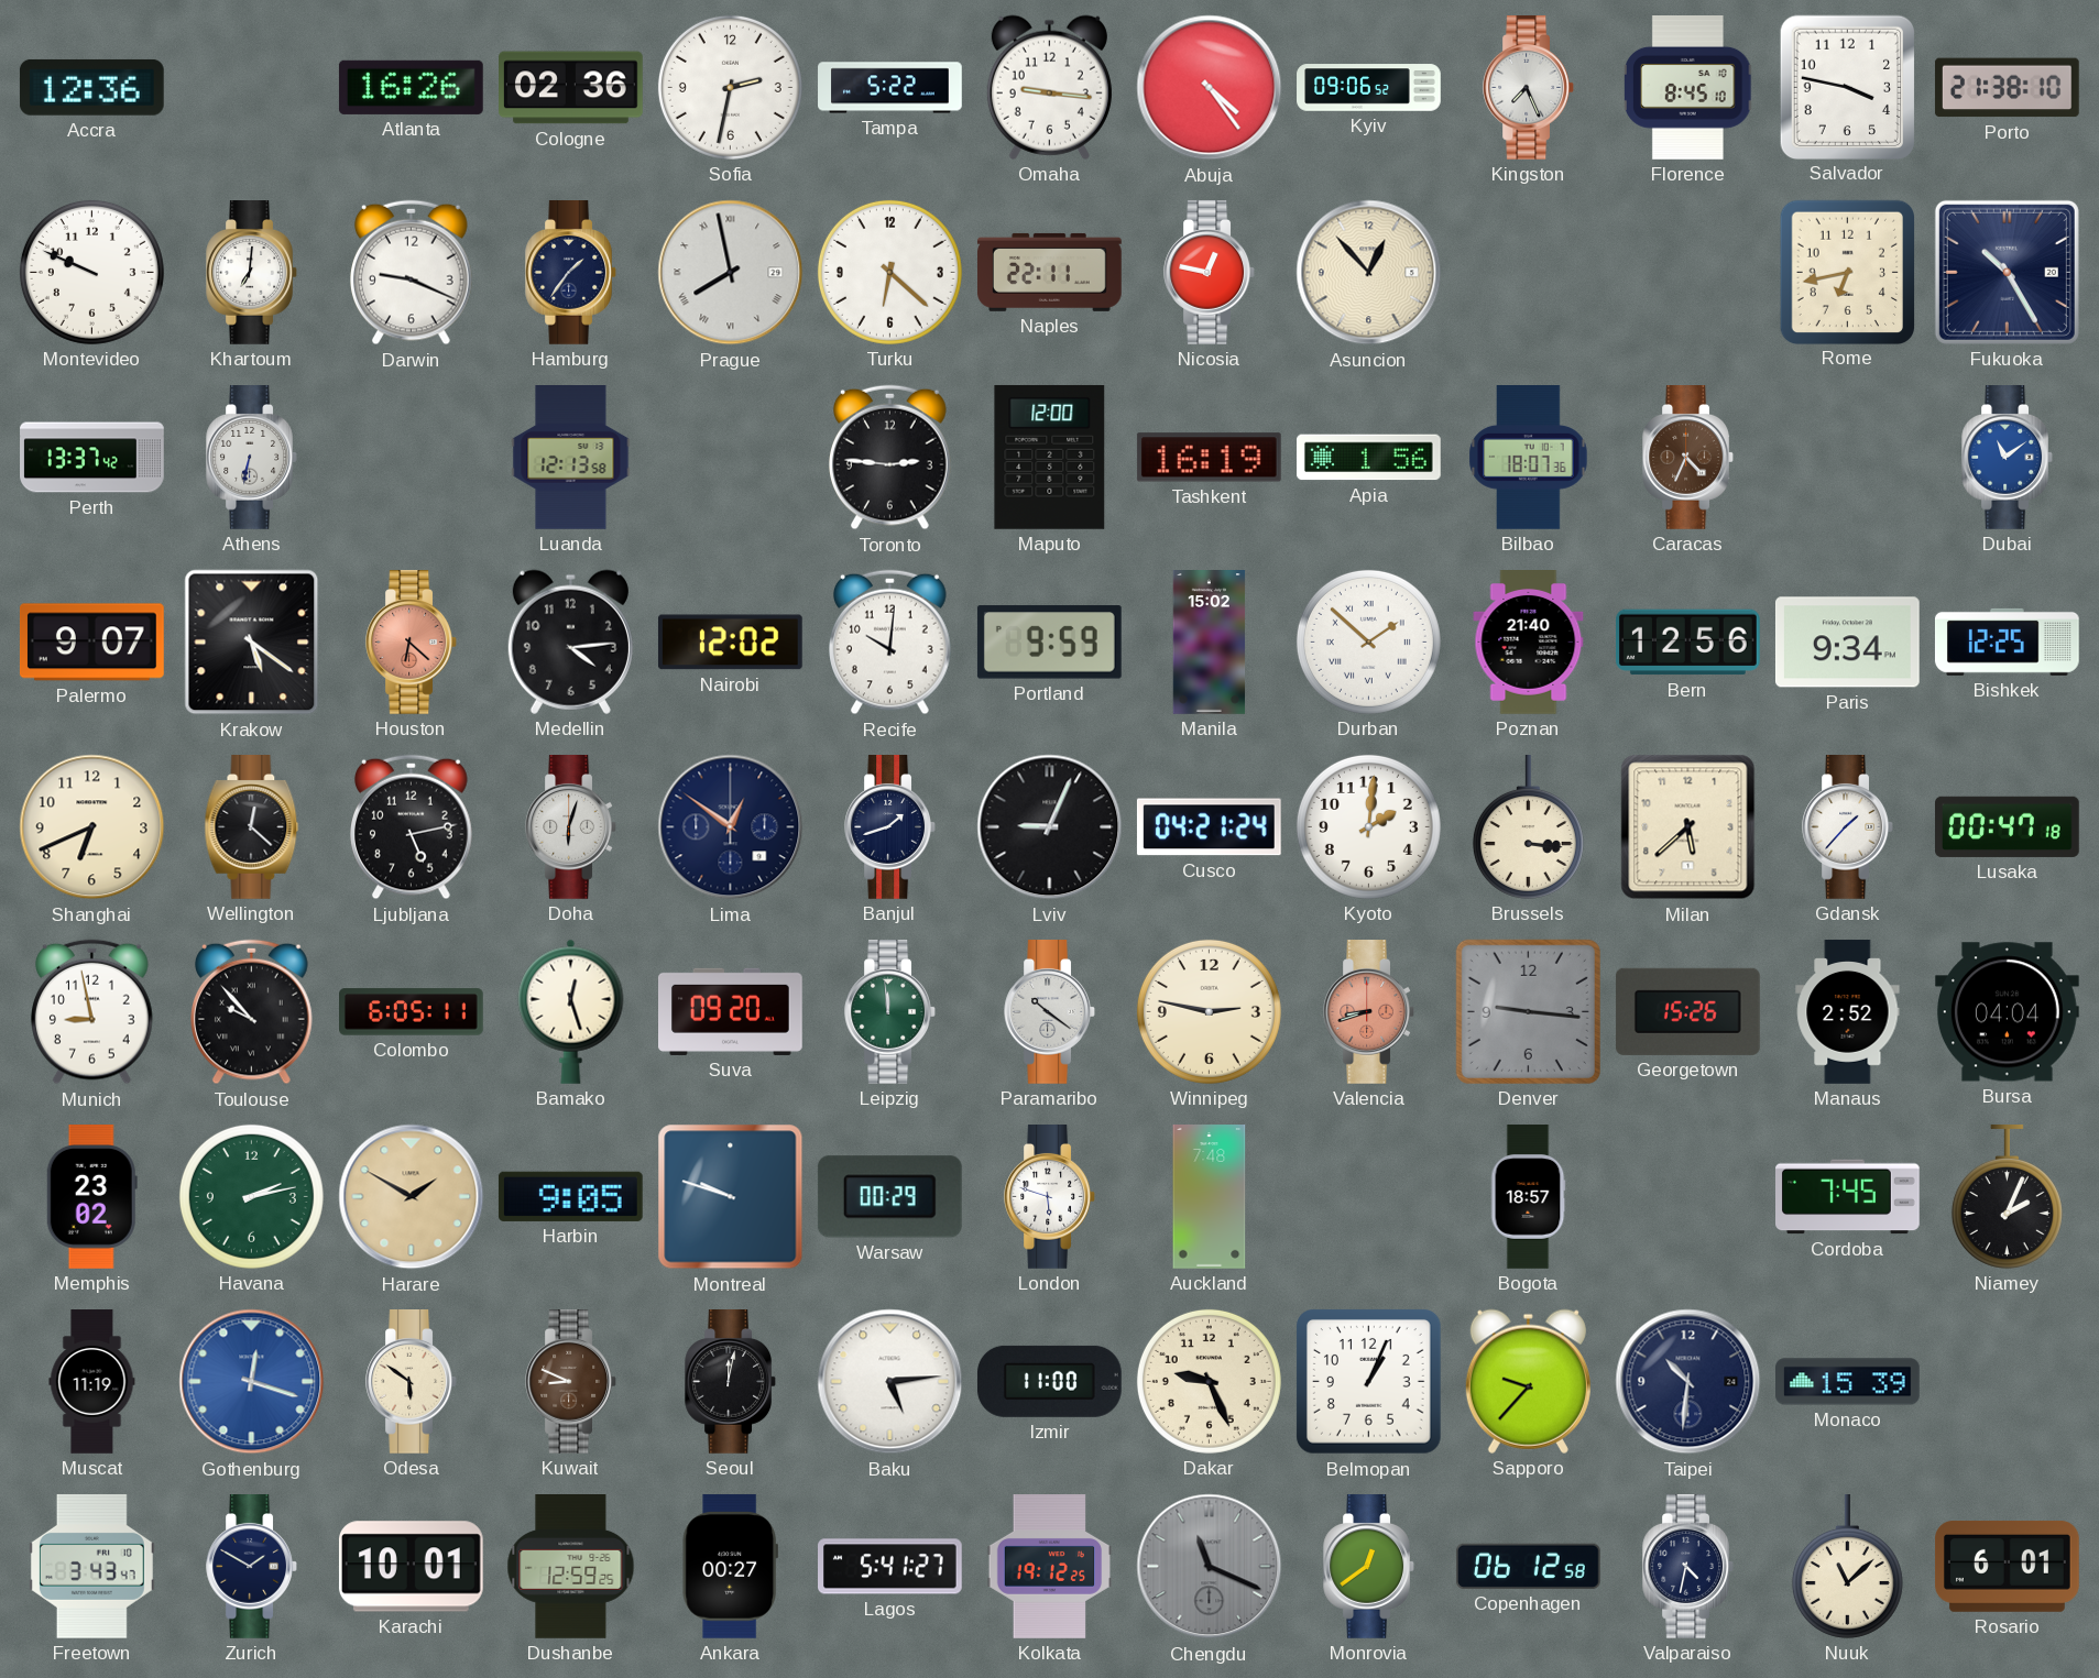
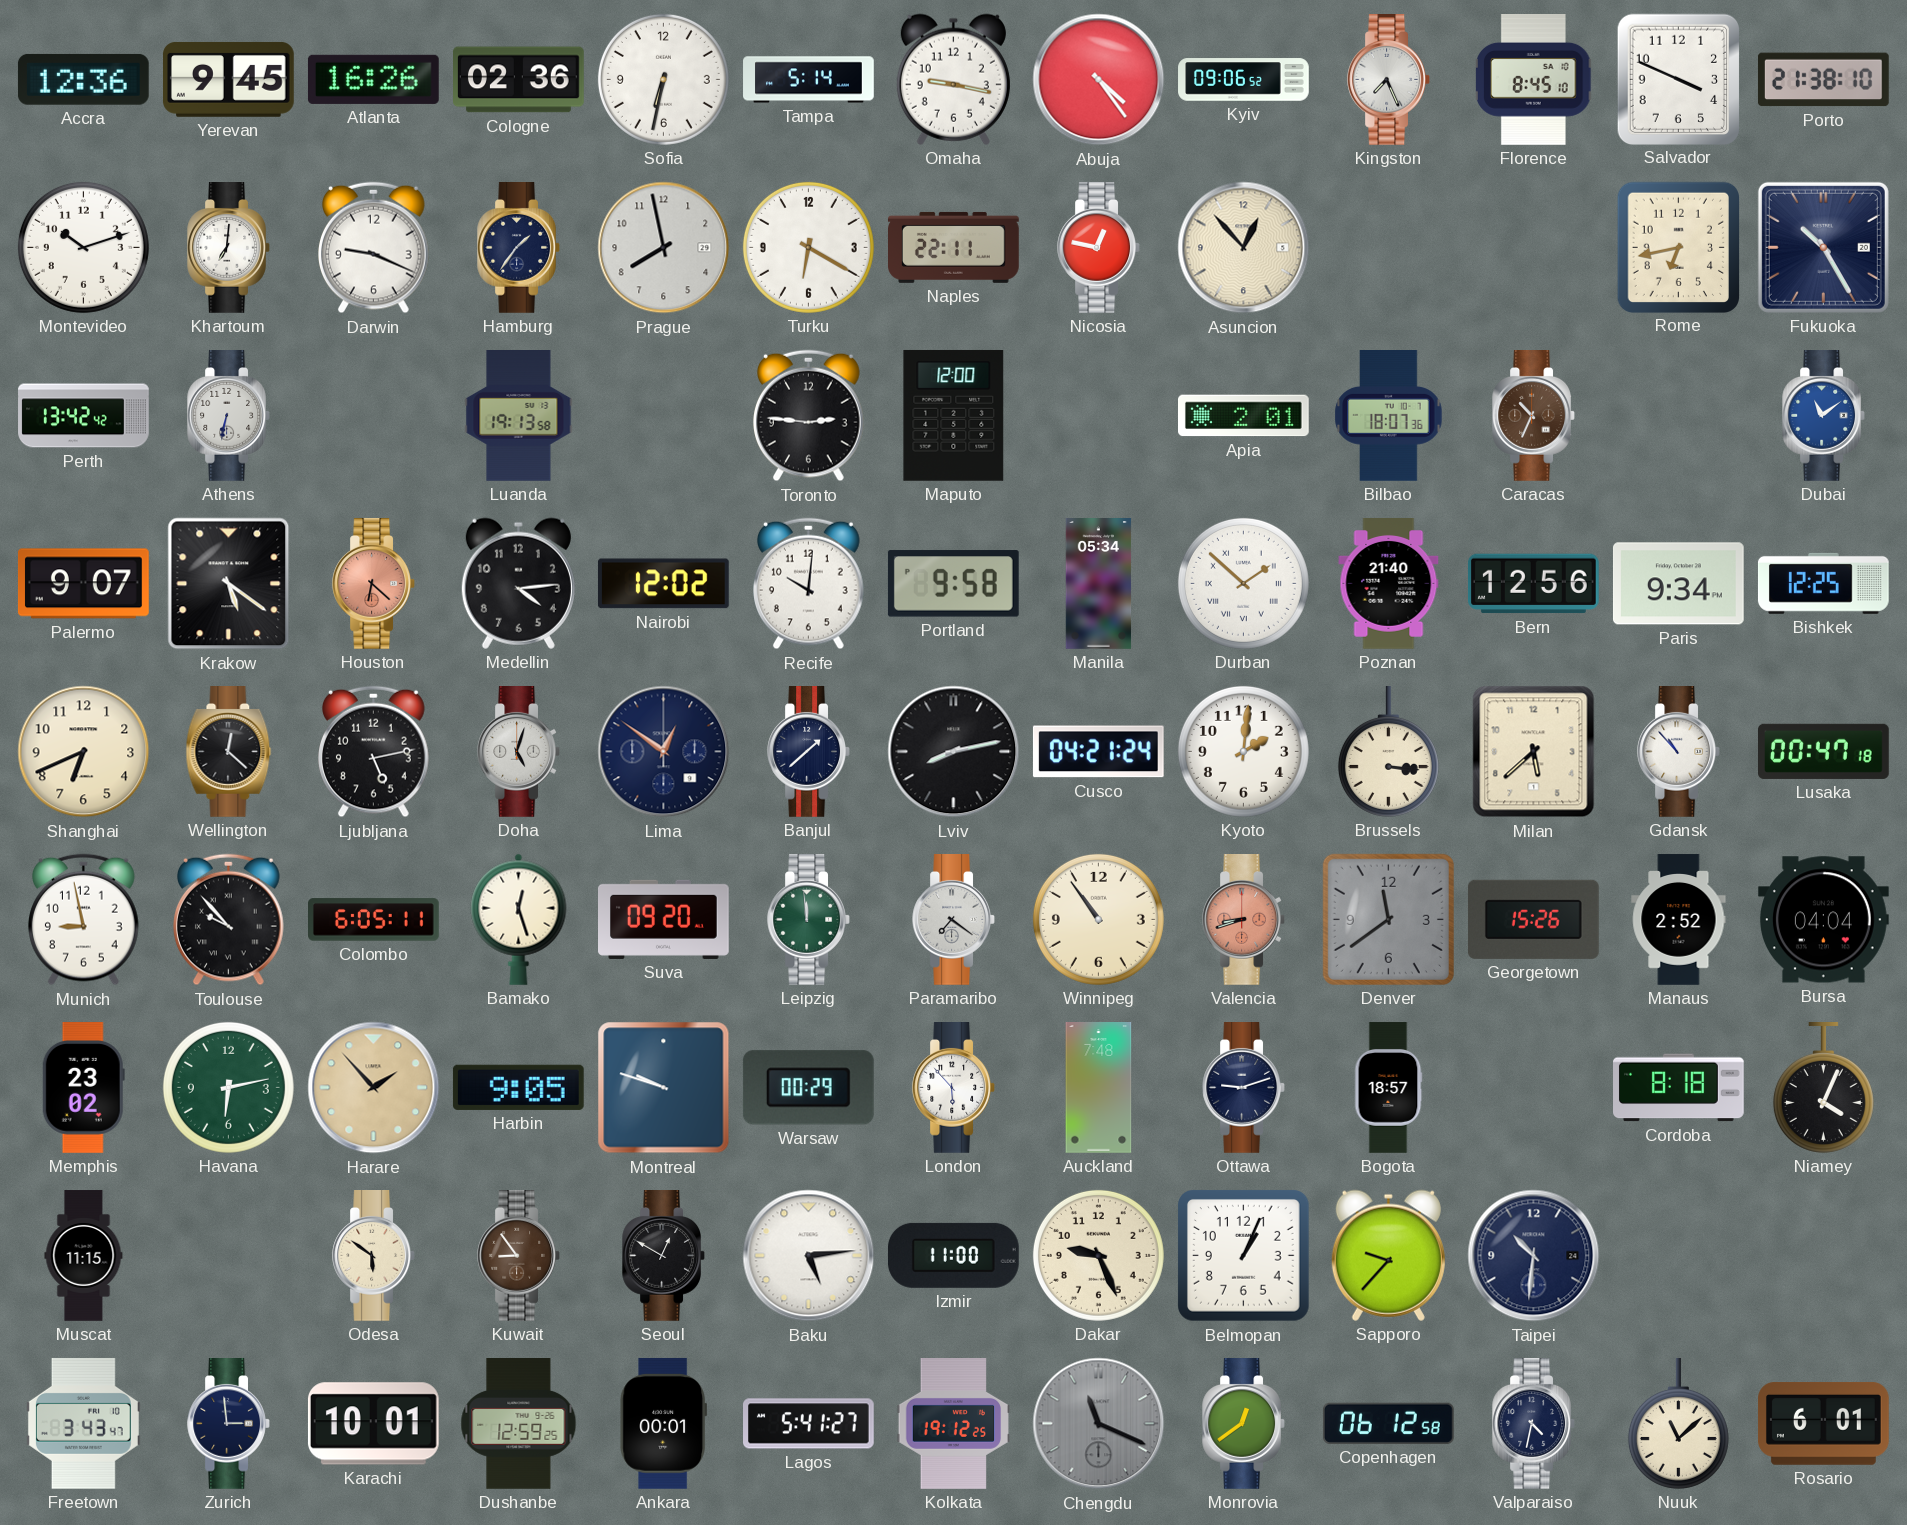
Yerevan: none -> 9:45
Sofia: 2:32 -> 6:32
Tampa: 5:22 -> 5:14
Omaha: 9:16 -> 9:17
Salvador: 3:47 -> 3:49
Montevideo: 9:49 -> 10:12
Prague numerals: Roman -> Arabic
Turku: 6:22 -> 6:20
Perth: 13:37 -> 13:42
Luanda: 12:13 -> 19:13
Tashkent: 16:19 -> none
Apia: 1:56 -> 2:01
Caracas: 4:34 -> 10:34
Portland: 9:59 -> 9:58
Manila: 15:02 -> 05:34
Doha: 6:03 -> 5:03
Banjul: 1:42 -> 1:38
Lviv: 9:04 -> 8:13
Gdansk: 1:37 -> 10:53
Paramaribo: 10:21 -> 7:21
Winnipeg: 2:47 -> 10:54
Denver: 9:16 -> 11:39
Havana: 2:13 -> 6:13
Harare: 1:50 -> 1:53
London: 5:48 -> 5:53
Ottawa: none -> 9:12
Cordoba: 7:45 -> 8:18
Niamey: 2:04 -> 4:04
Muscat: 11:19 -> 11:15
Gothenburg: 12:18 -> none
Kuwait: 8:49 -> 8:54
Seoul: 12:02 -> 12:50
Monaco: 15:39 -> none
Zurich: 1:50 -> 2:59
Ankara: 00:27 -> 00:01
